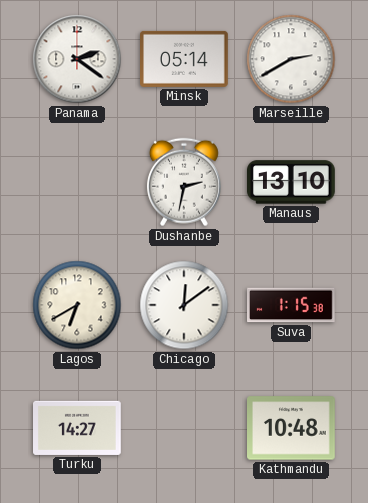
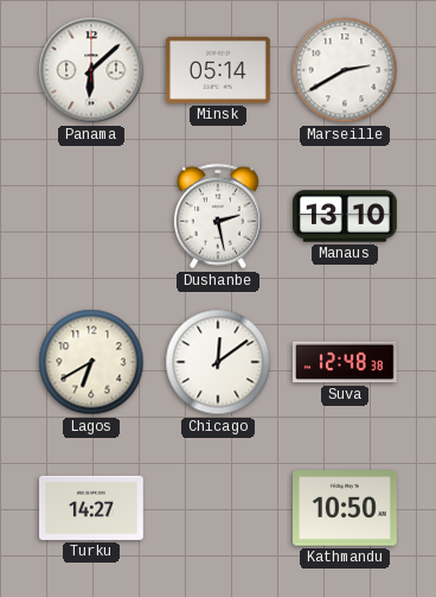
Panama: 2:21 -> 6:08
Dushanbe: 2:32 -> 2:28
Suva: 1:15 -> 12:48
Kathmandu: 10:48 -> 10:50
